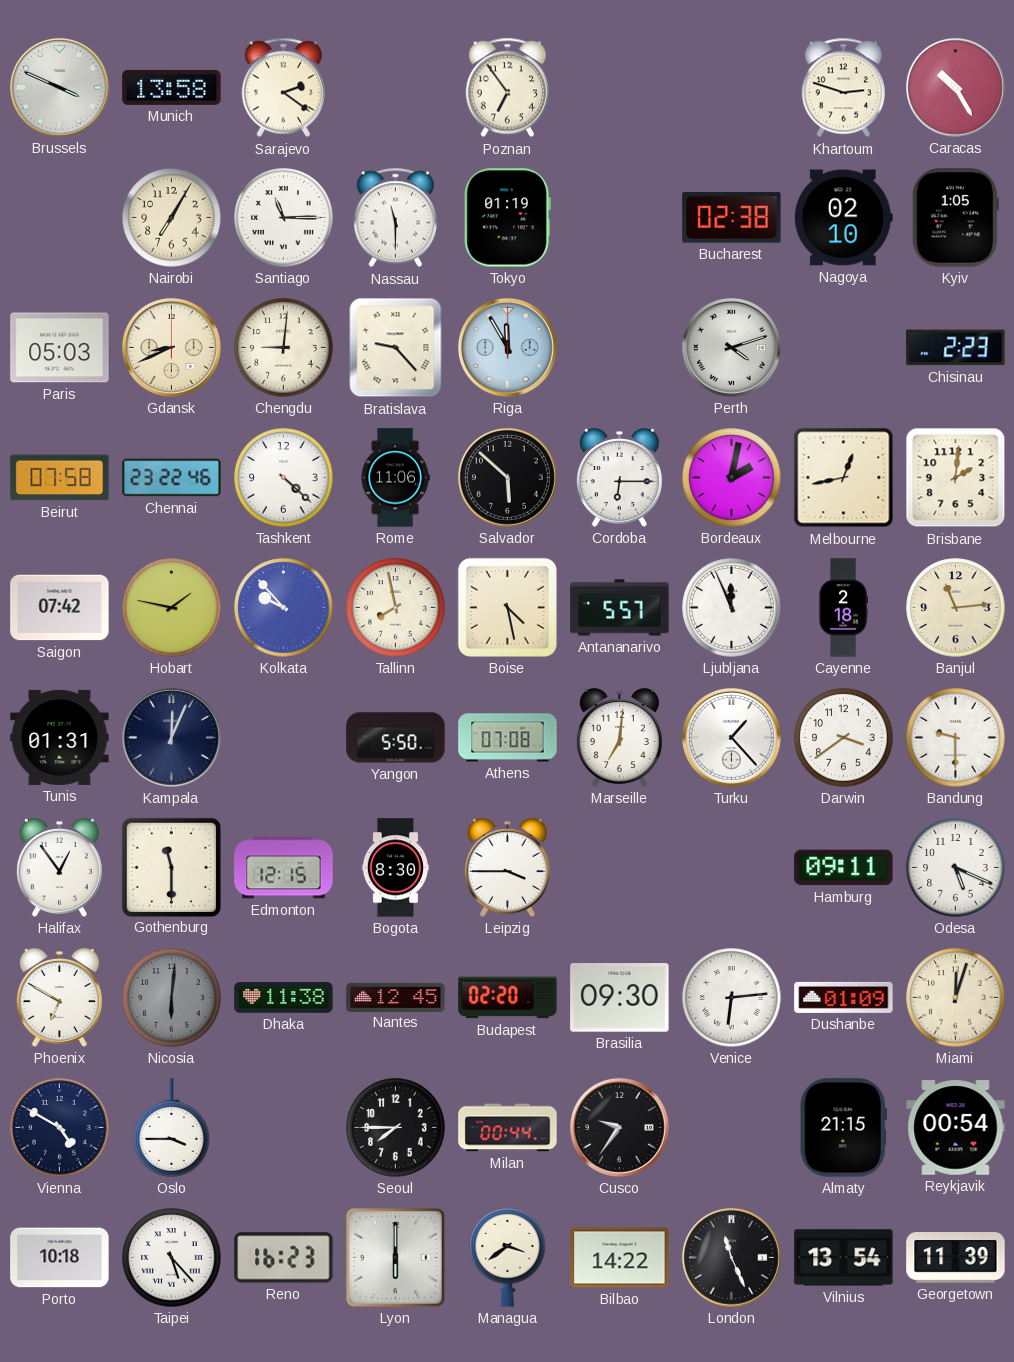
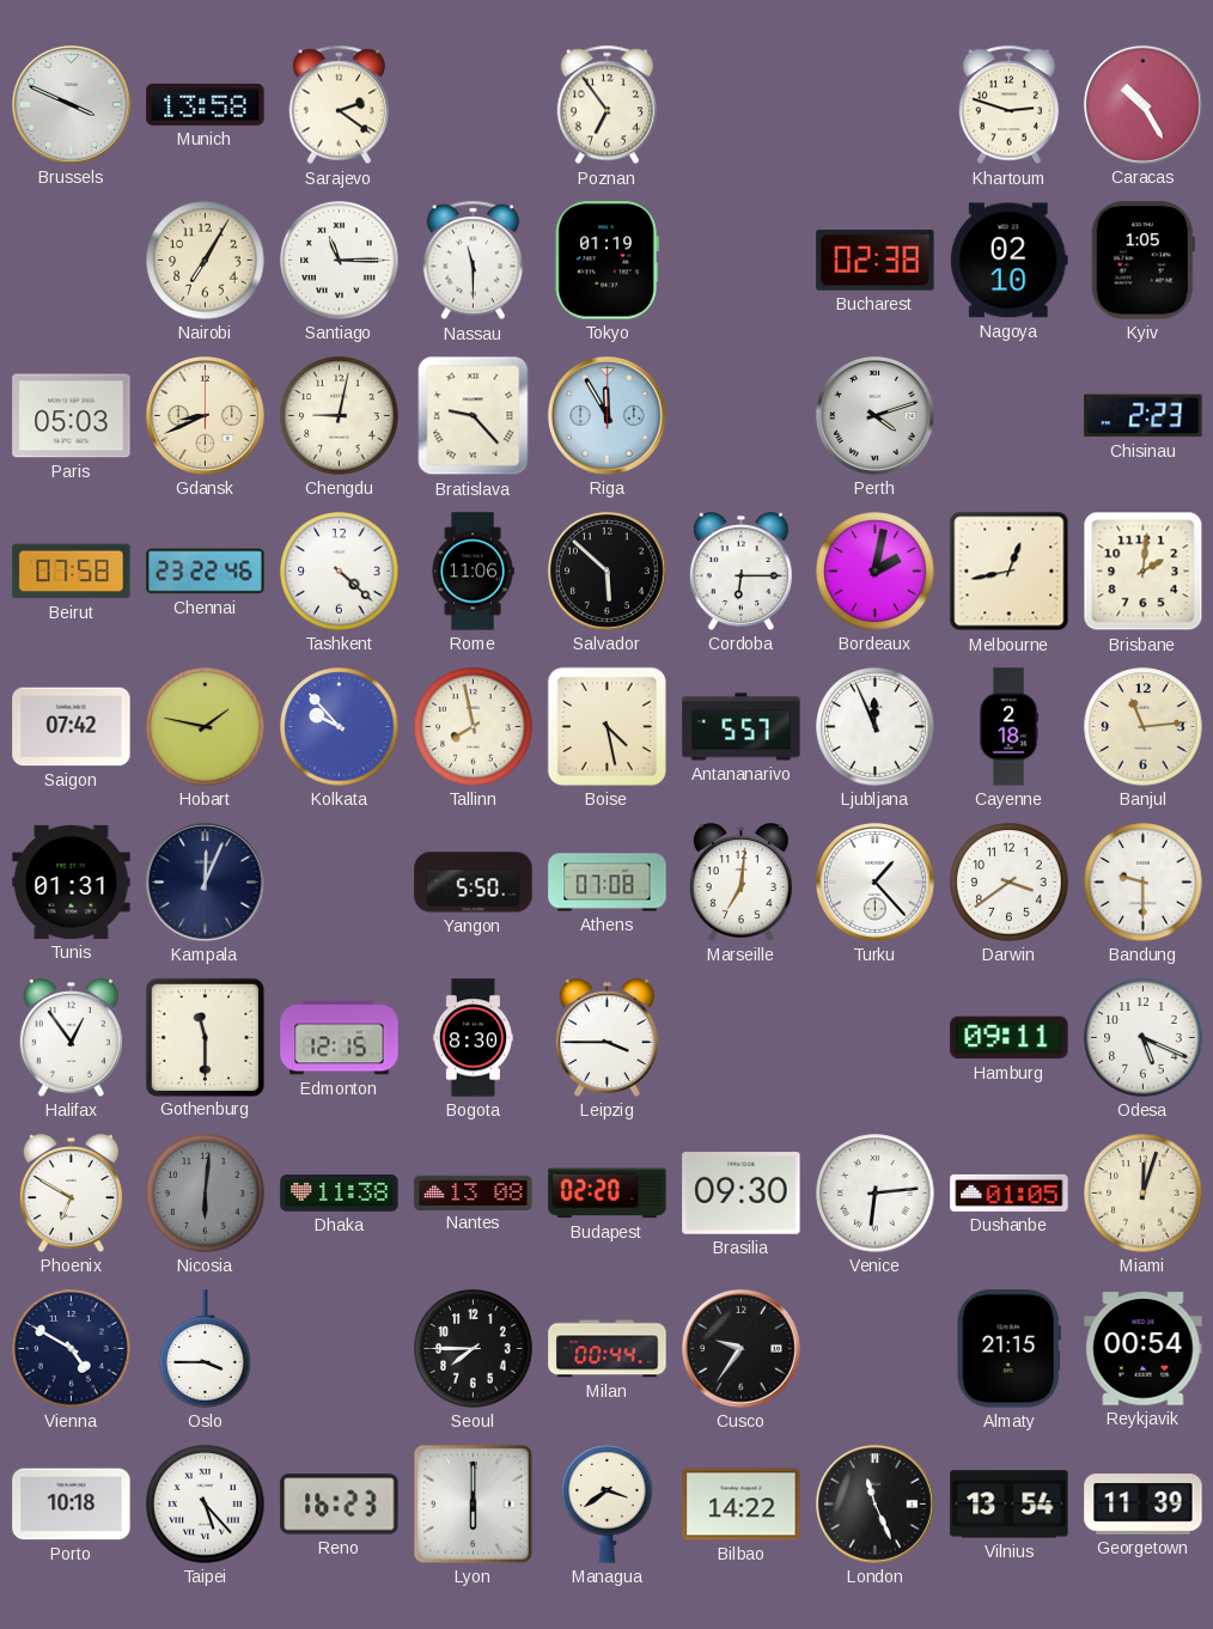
Chengdu: 9:01 -> 9:02
Nantes: 12:45 -> 13:08
Dushanbe: 01:09 -> 01:05
